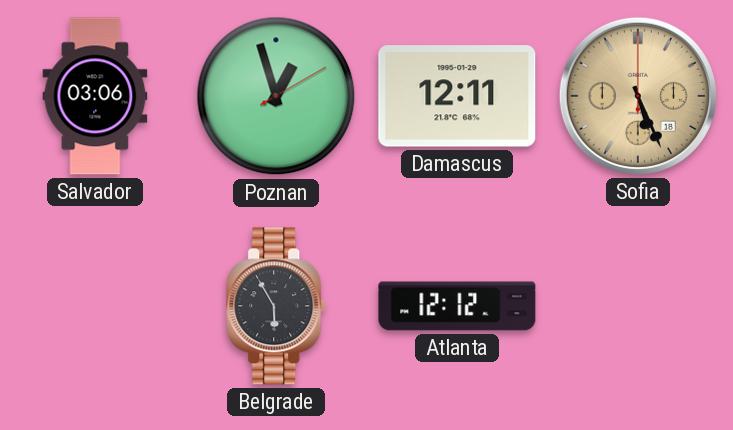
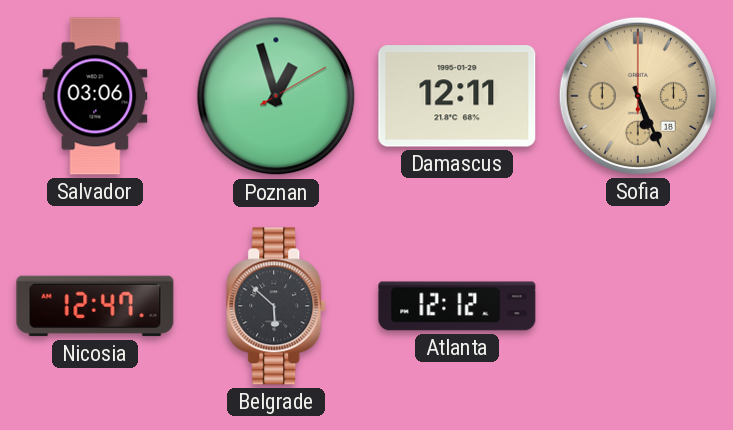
Nicosia: none -> 12:47
Belgrade: 5:55 -> 5:52
